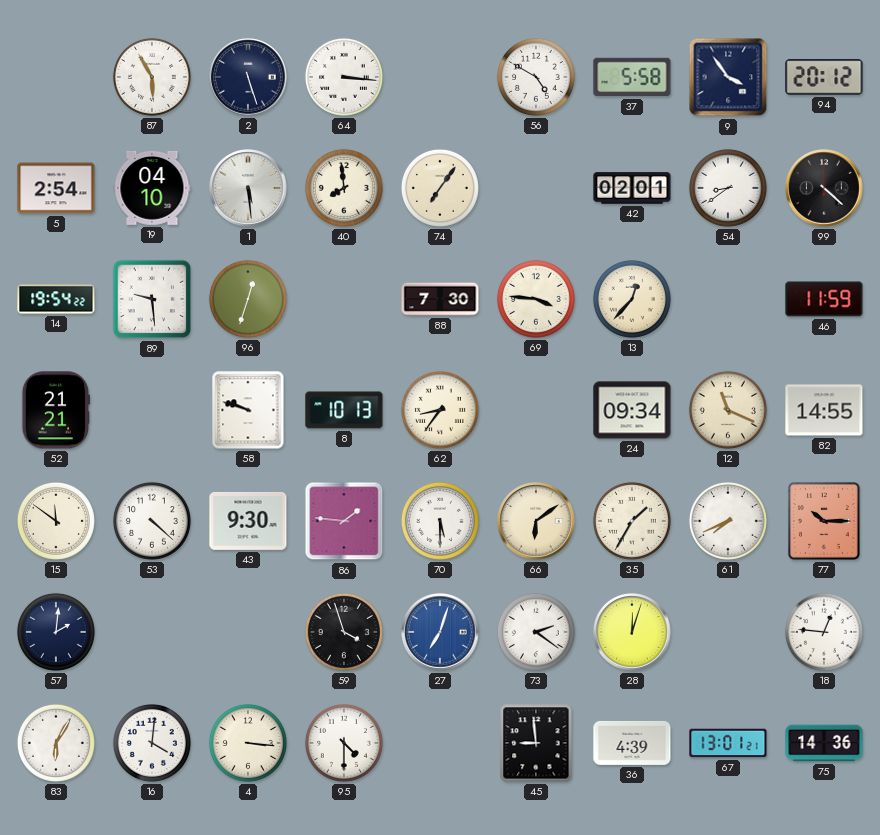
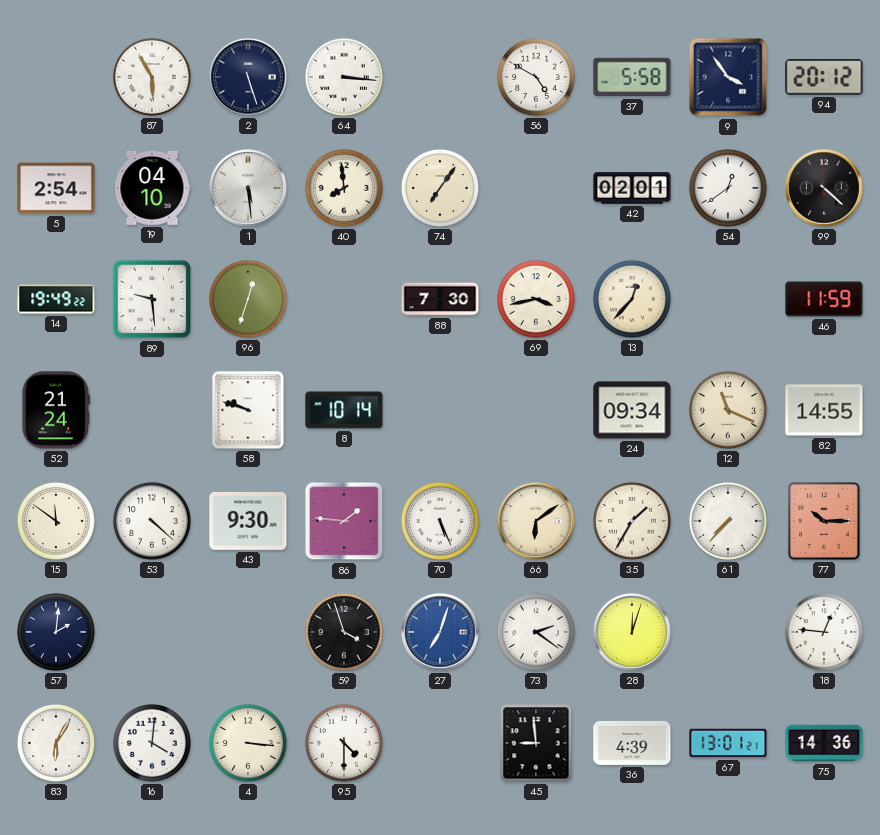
54: 8:39 -> 12:39
14: 19:54 -> 19:49
69: 3:46 -> 3:43
52: 21:21 -> 21:24
8: 10:13 -> 10:14
62: 8:36 -> none
70: 5:30 -> 5:26
61: 7:41 -> 7:37
